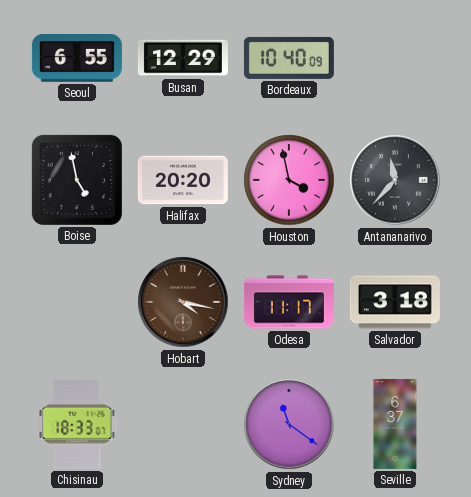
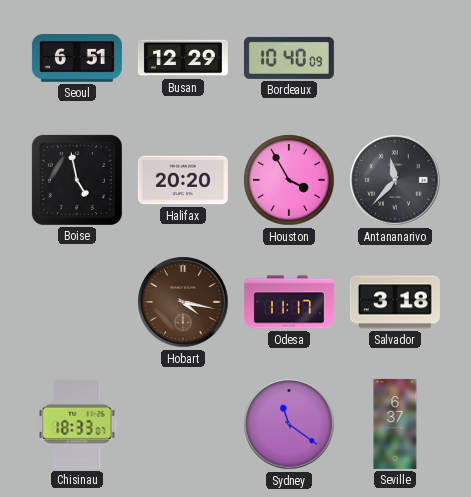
Seoul: 6:55 -> 6:51
Houston: 3:58 -> 3:55
